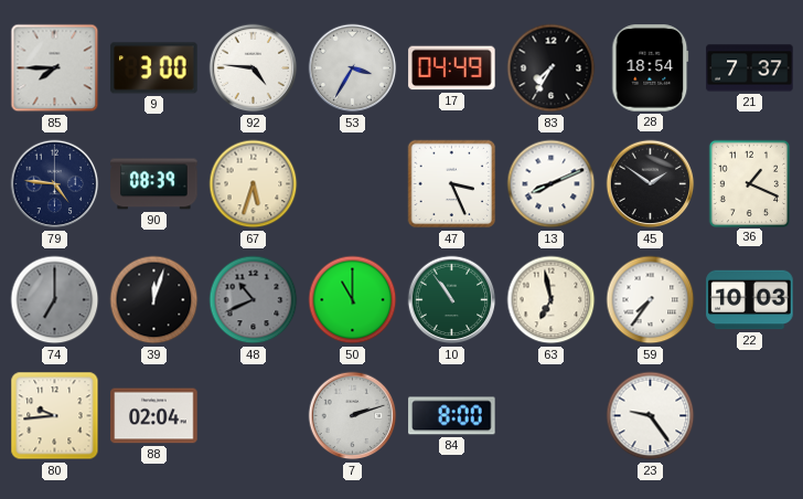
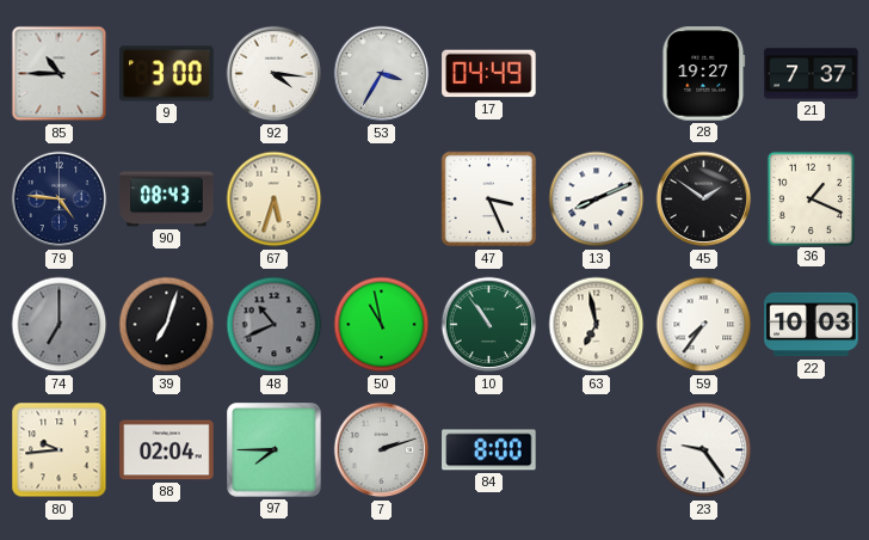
85: 7:45 -> 10:45
92: 4:46 -> 4:16
83: 7:35 -> none
28: 18:54 -> 19:27
90: 08:39 -> 08:43
39: 12:03 -> 7:03
50: 11:00 -> 10:58
97: none -> 7:45
